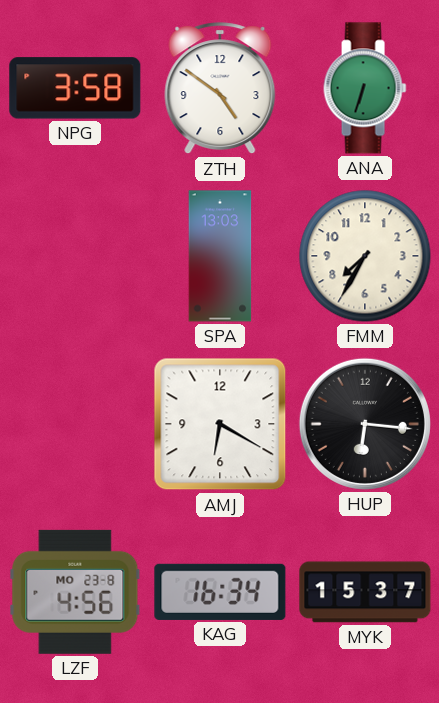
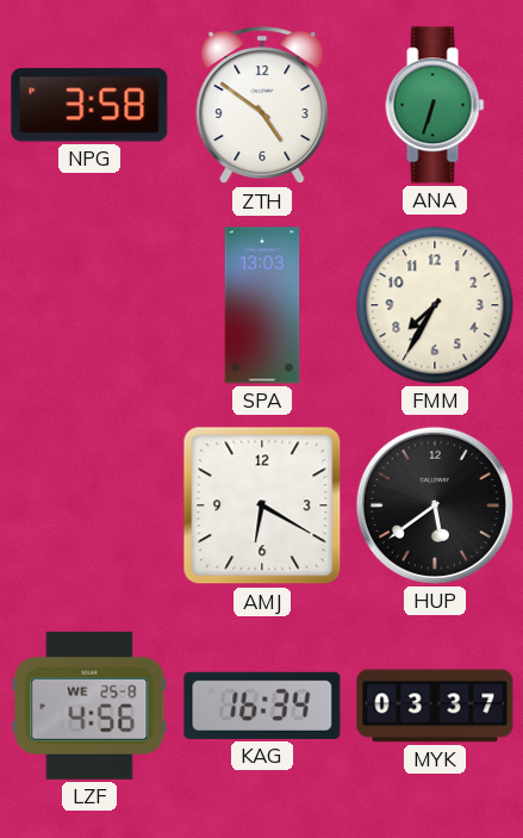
HUP: 6:16 -> 5:39
LZF date: MO 23-8 -> WE 25-8
MYK: 15:37 -> 03:37
